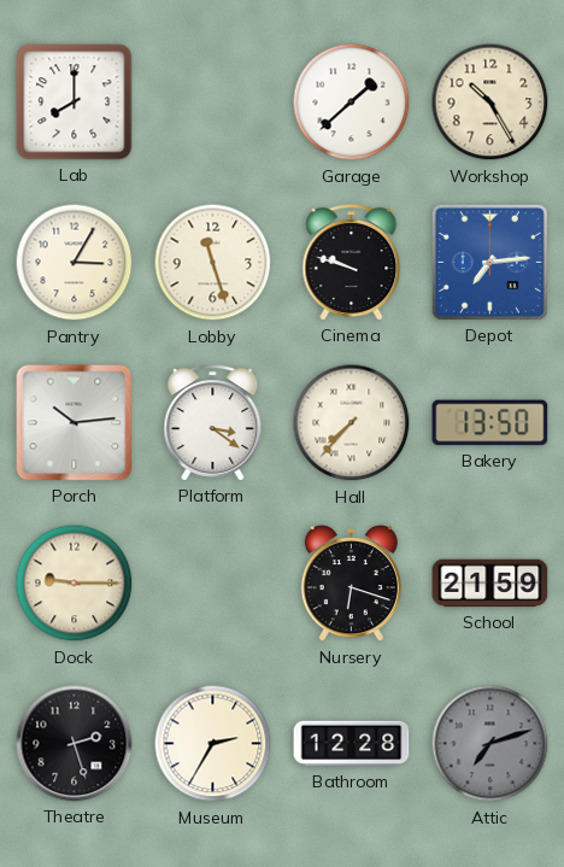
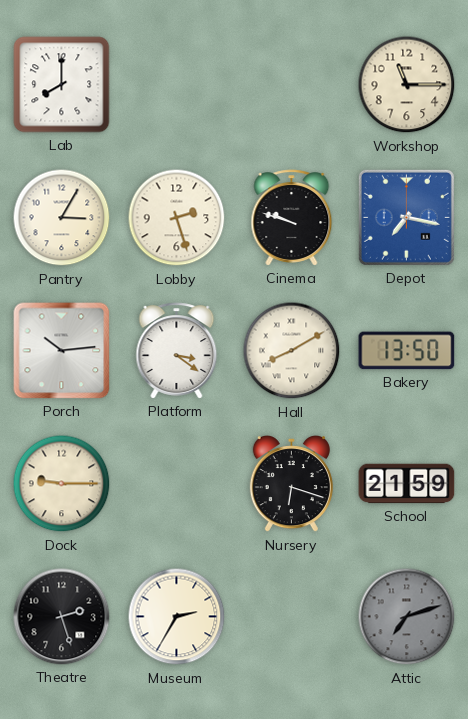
Garage: 1:38 -> none
Workshop: 10:25 -> 11:15
Lobby: 11:27 -> 2:27
Depot: 7:14 -> 7:17
Hall: 7:37 -> 8:10
Bathroom: 12:28 -> none
